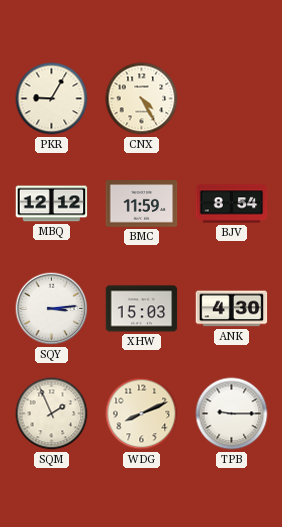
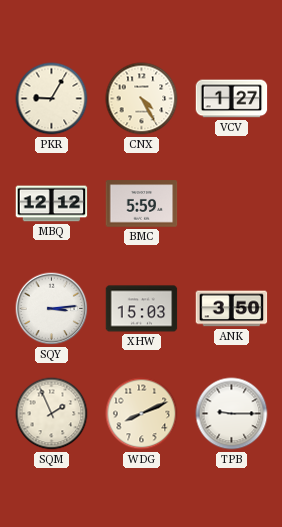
VCV: none -> 1:27
BMC: 11:59 -> 5:59
BJV: 8:54 -> none
ANK: 4:30 -> 3:50
